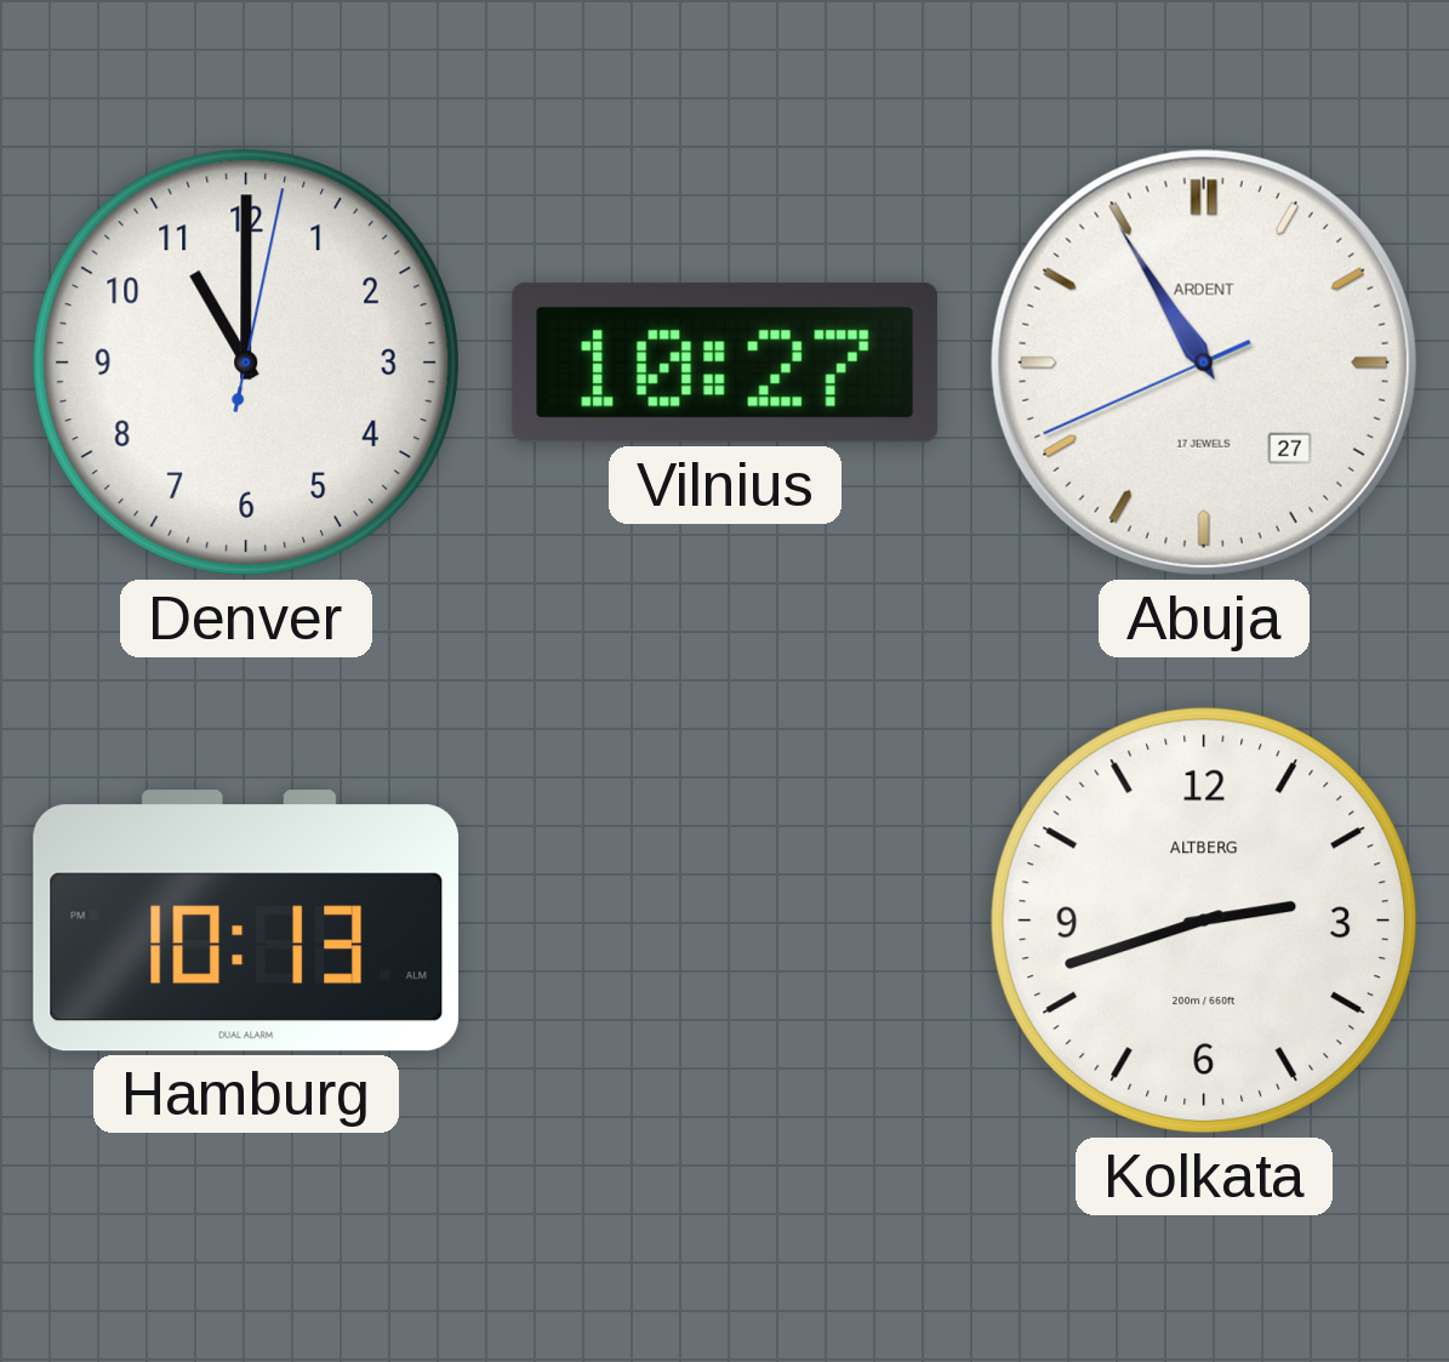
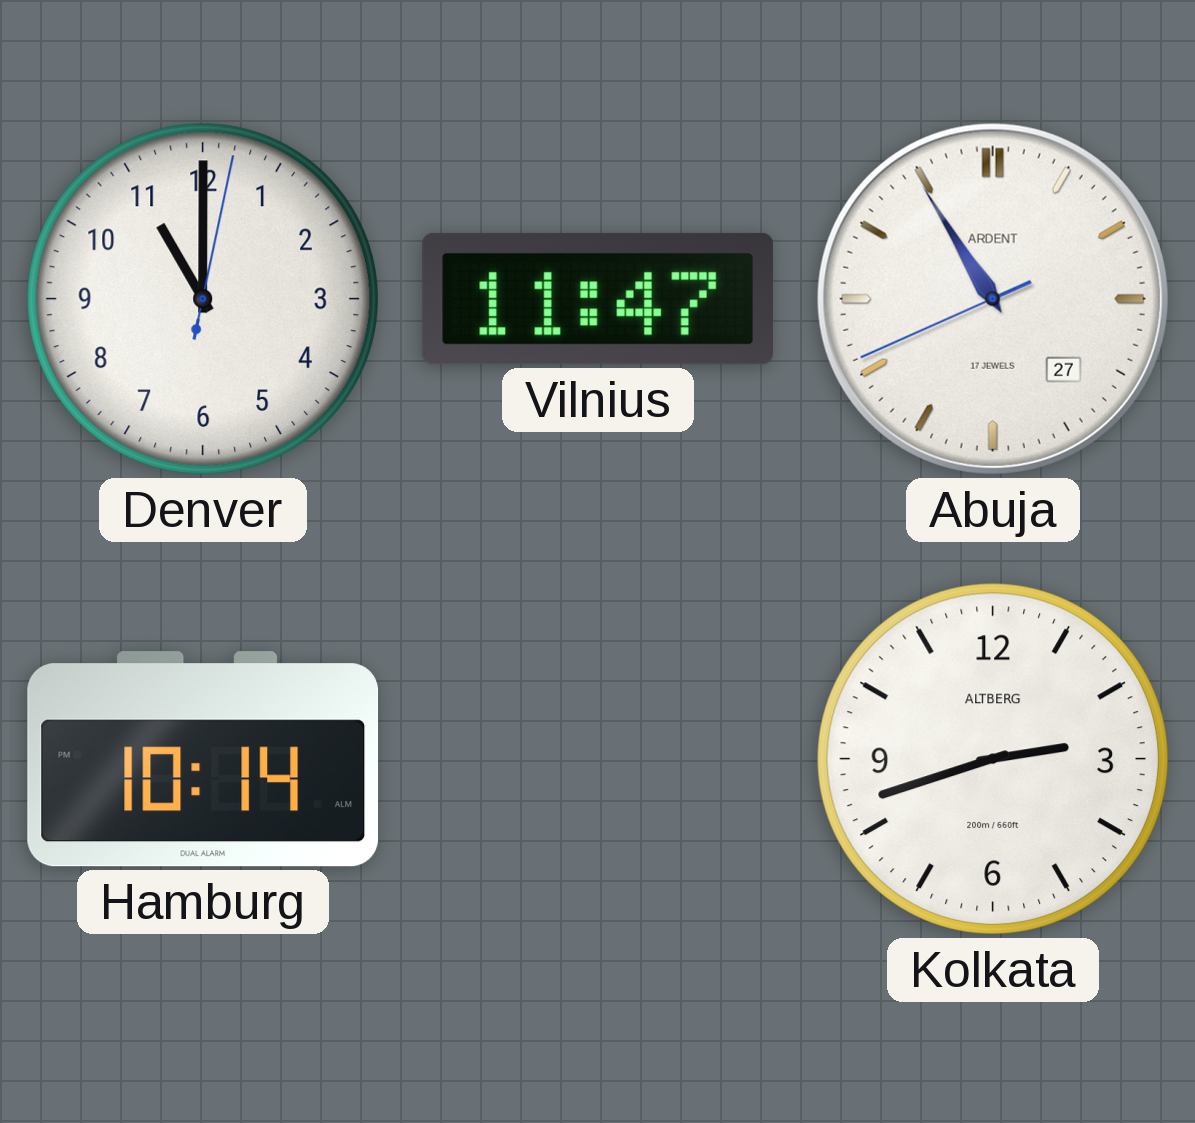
Vilnius: 10:27 -> 11:47
Hamburg: 10:13 -> 10:14
